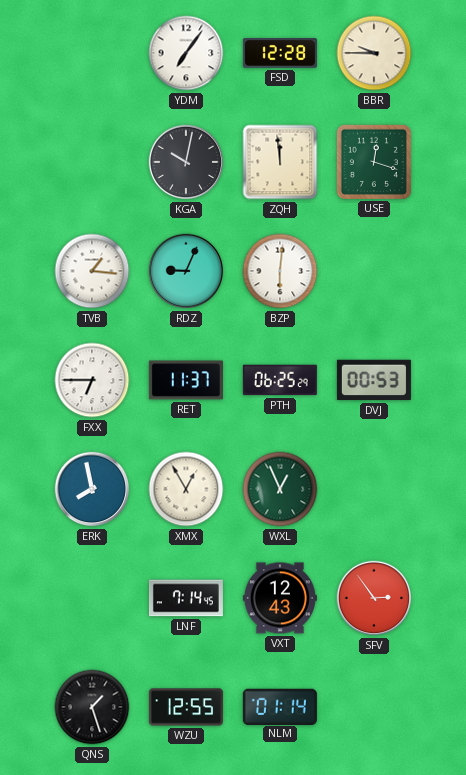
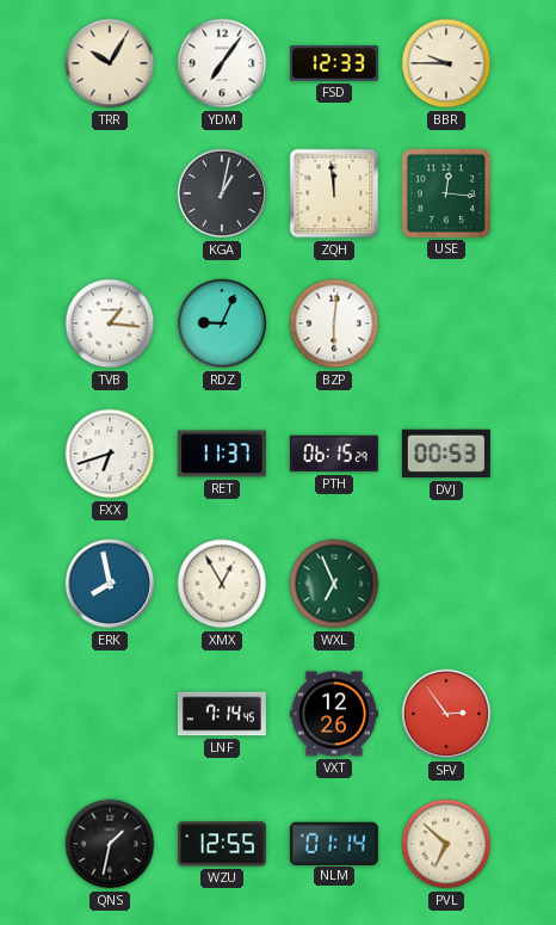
TRR: none -> 10:05
FSD: 12:28 -> 12:33
KGA: 10:02 -> 1:02
USE: 12:18 -> 12:16
FXX: 6:45 -> 6:42
PTH: 06:25 -> 06:15
WXL: 12:56 -> 6:56
VXT: 12:43 -> 12:26
QNS: 1:27 -> 1:32
PVL: none -> 6:52
